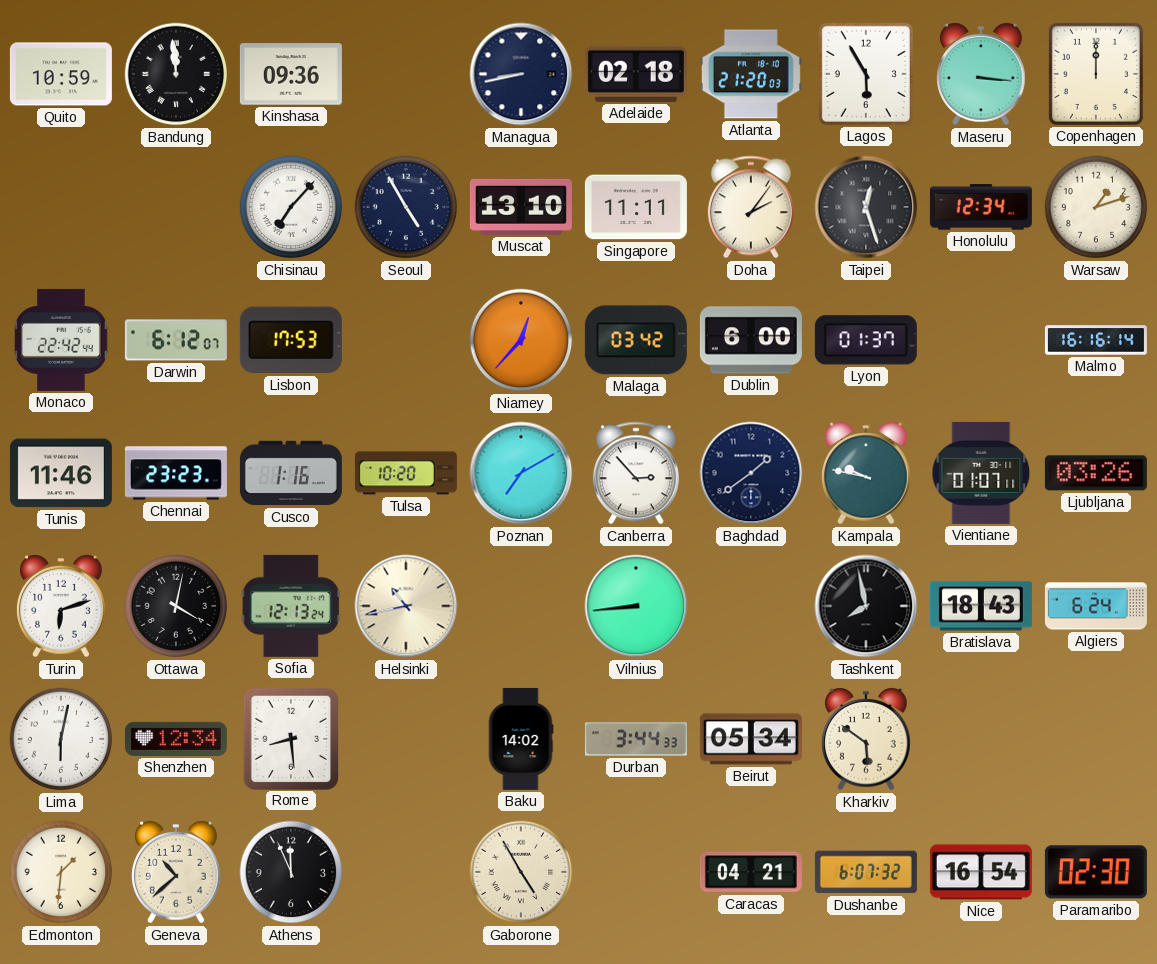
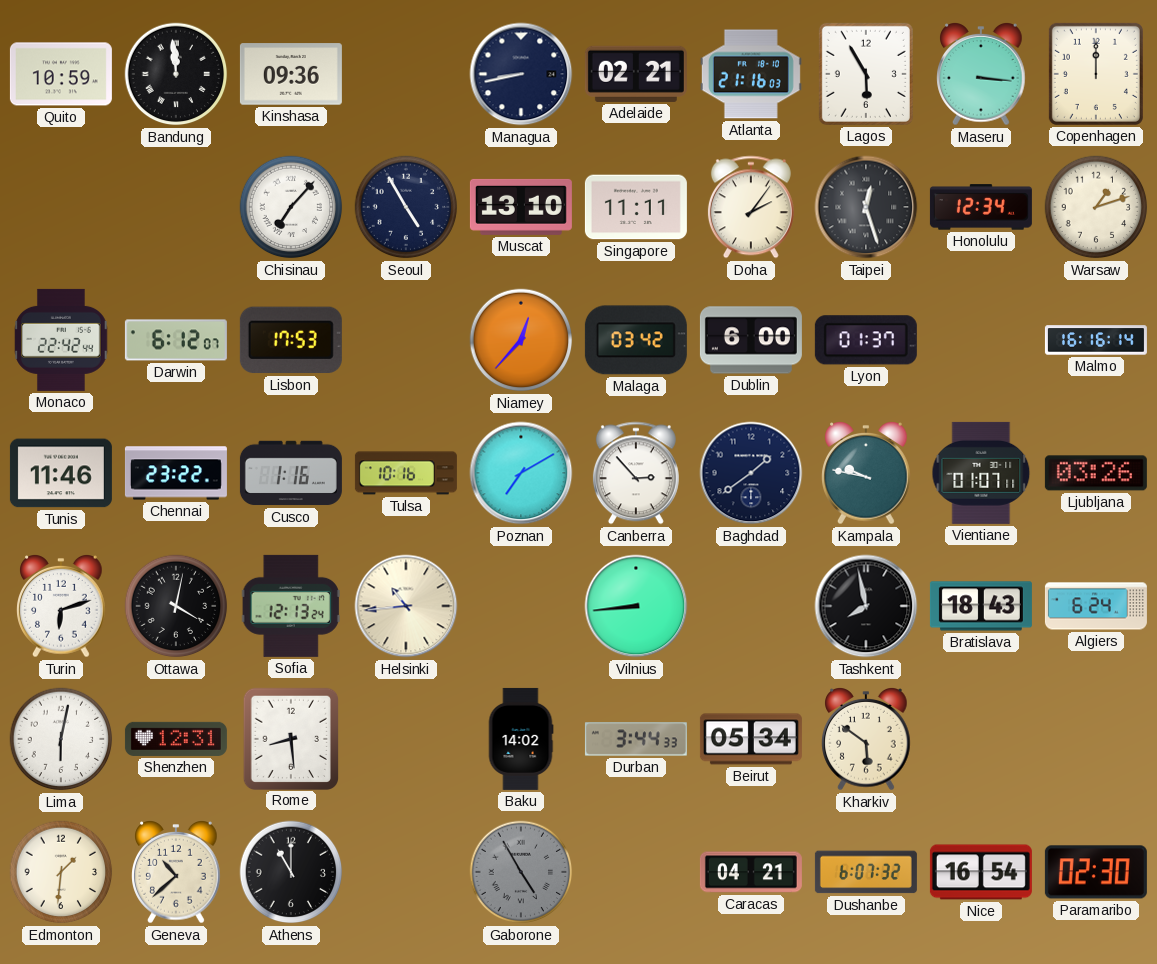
Adelaide: 02:18 -> 02:21
Atlanta: 21:20 -> 21:16
Chennai: 23:23 -> 23:22
Tulsa: 10:20 -> 10:16
Helsinki: 10:43 -> 10:44
Shenzhen: 12:34 -> 12:31
Athens: 11:56 -> 11:00
Gaborone dial: cream -> grey
